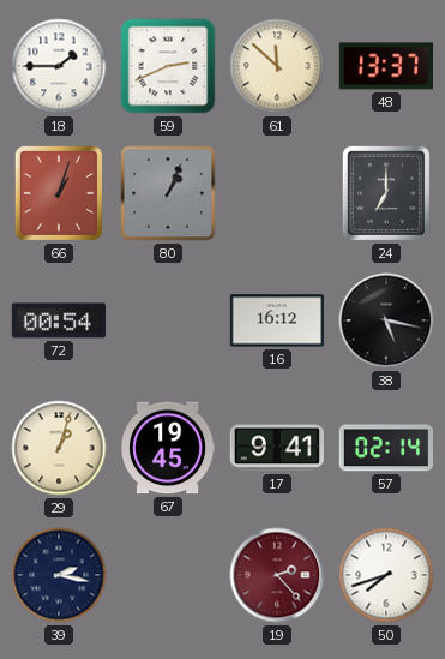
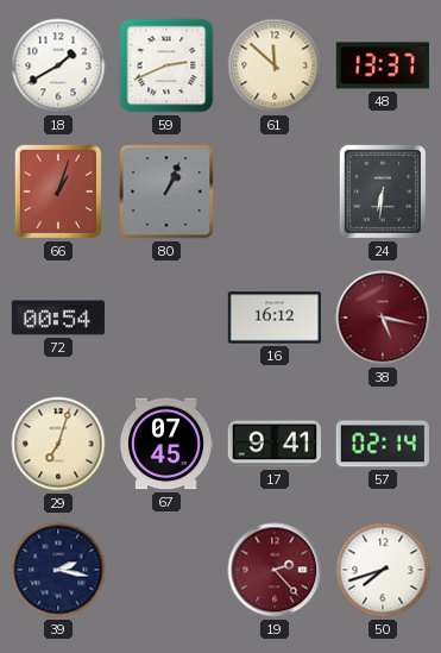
18: 1:45 -> 1:40
24: 7:00 -> 6:31
38 dial: black -> burgundy
29: 1:03 -> 7:03
67: 19:45 -> 07:45
